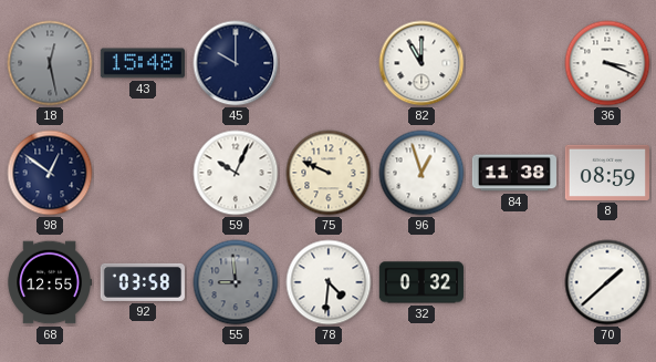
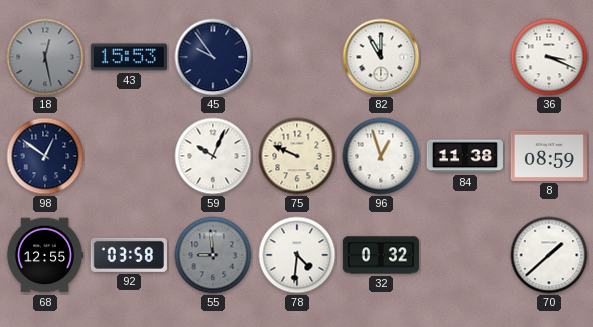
43: 15:48 -> 15:53
45: 10:00 -> 9:54
